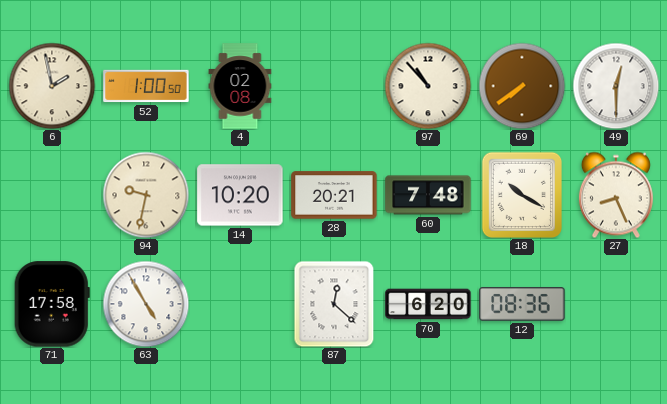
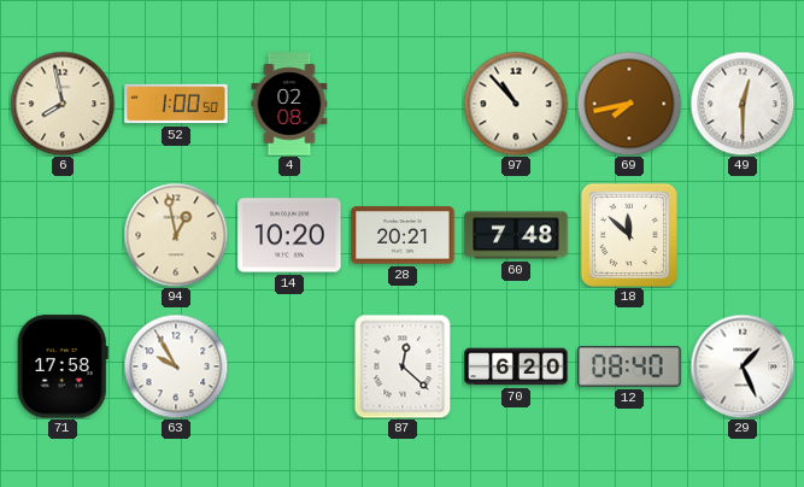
6: 1:58 -> 7:58
69: 7:39 -> 7:43
94: 9:32 -> 12:58
18: 10:20 -> 11:52
27: 8:26 -> none
63: 4:55 -> 9:55
12: 08:36 -> 08:40
29: none -> 1:26
